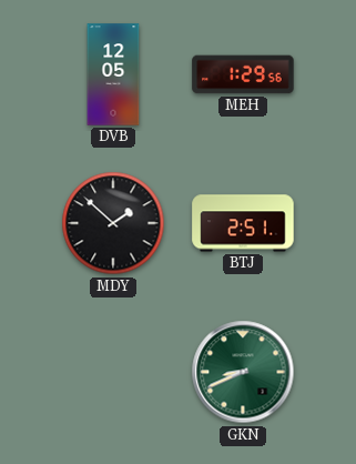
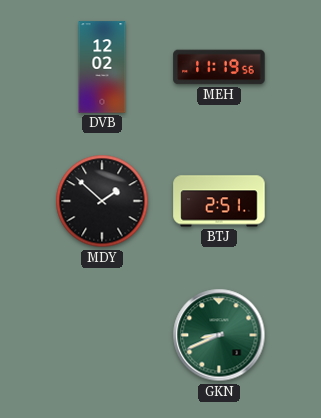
DVB: 12:05 -> 12:02
MEH: 1:29 -> 11:19
